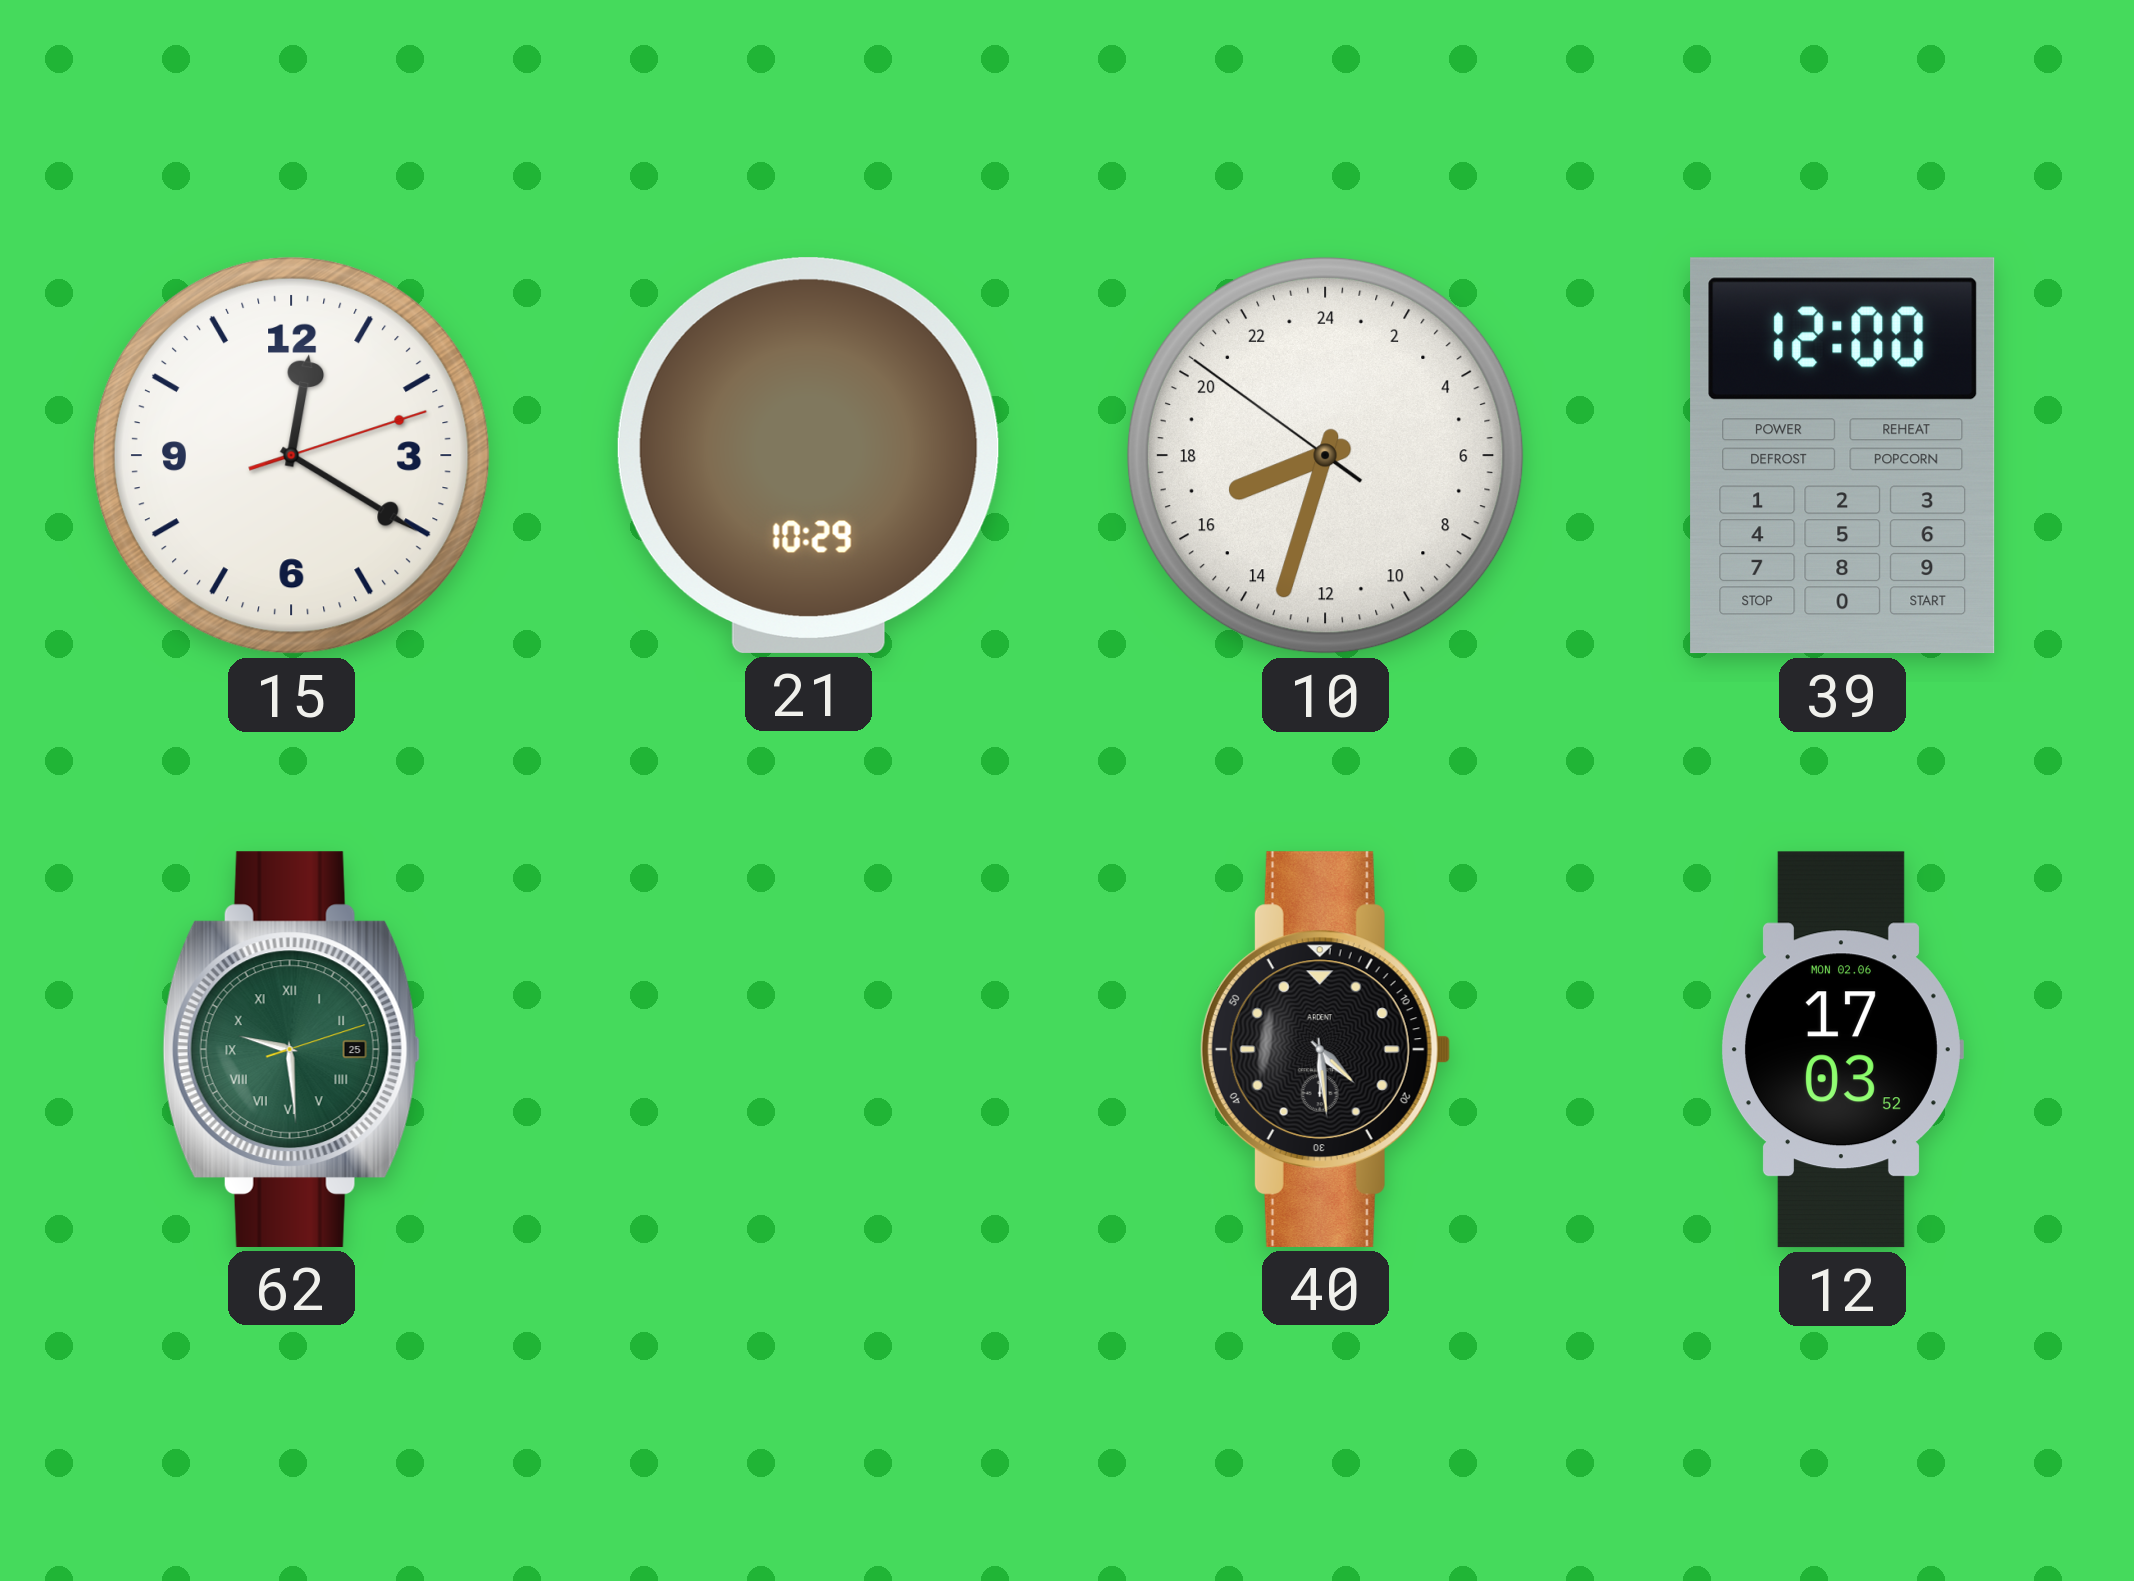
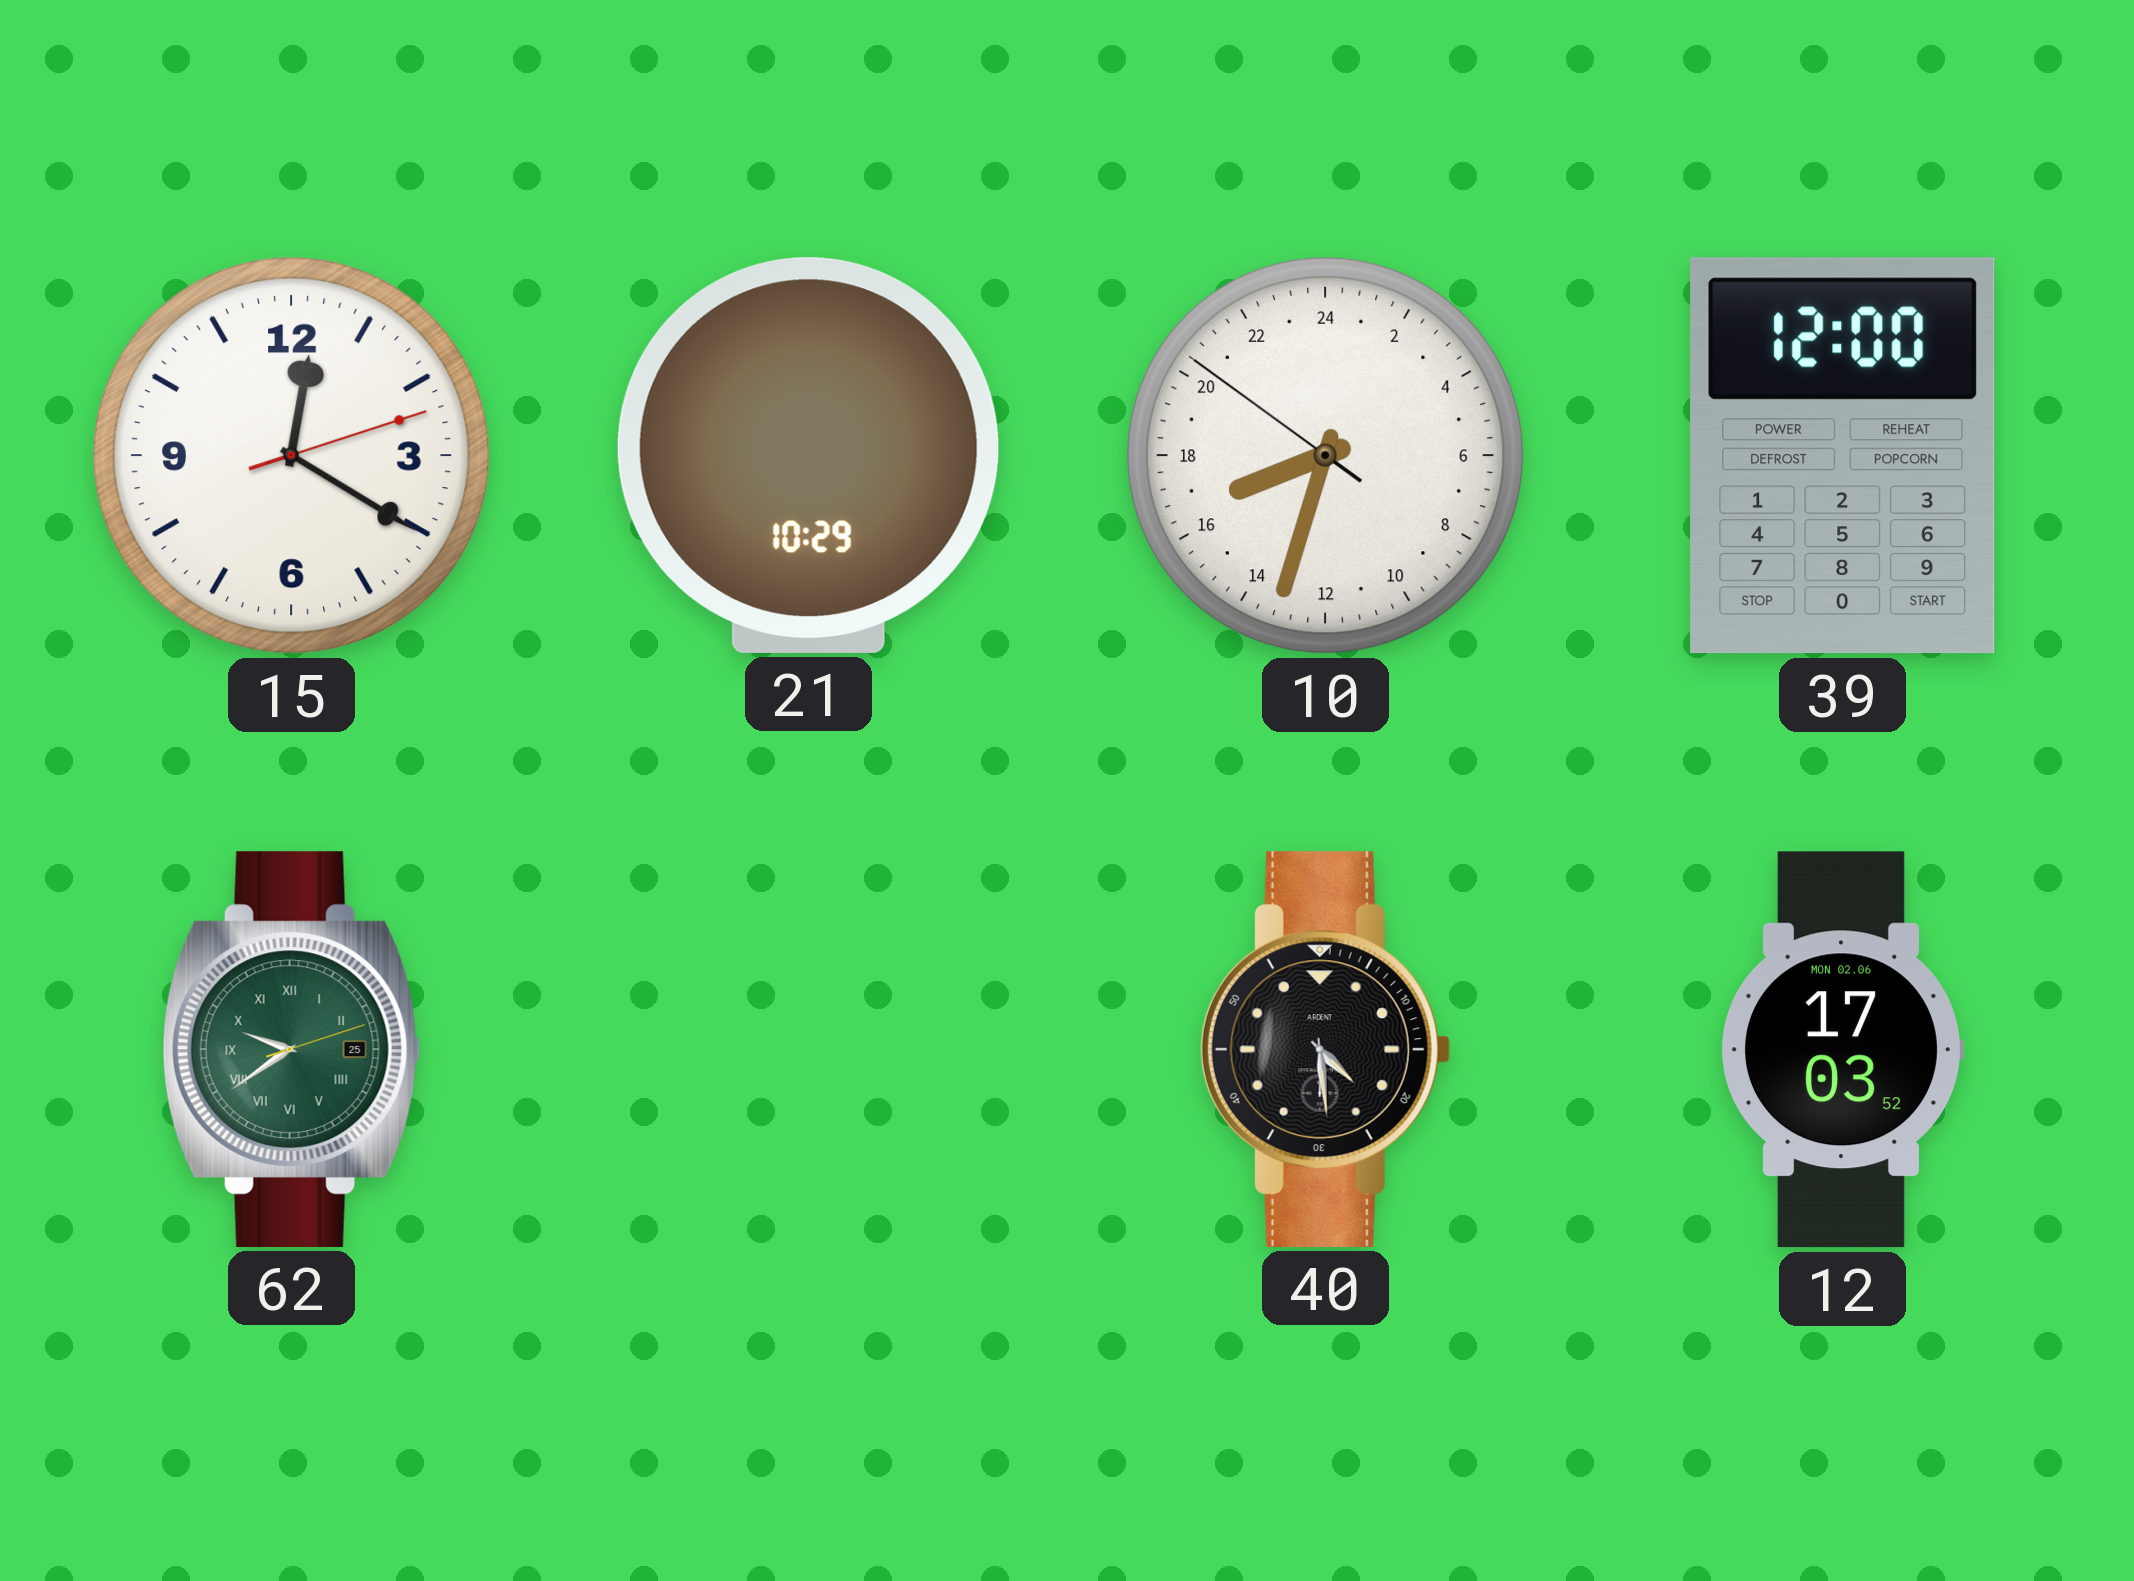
62: 9:29 -> 9:39
